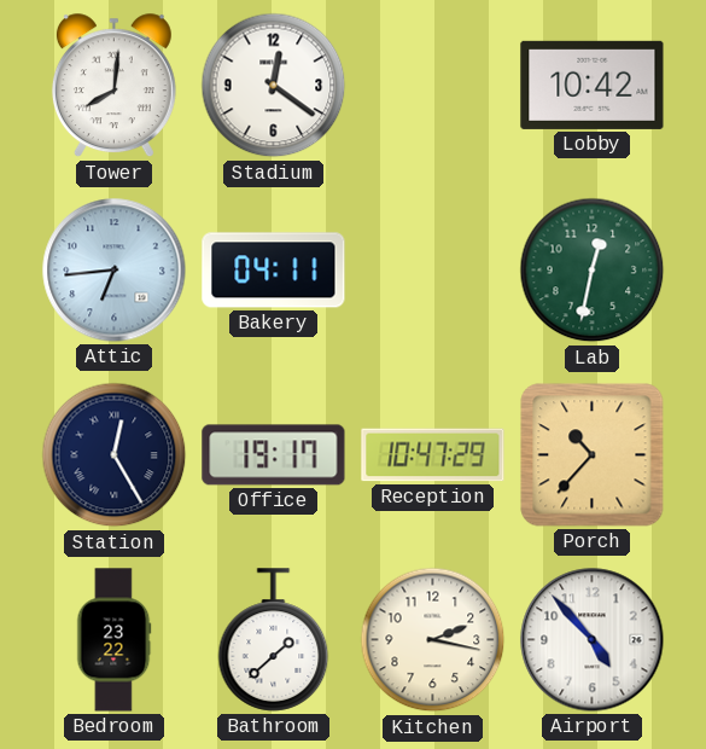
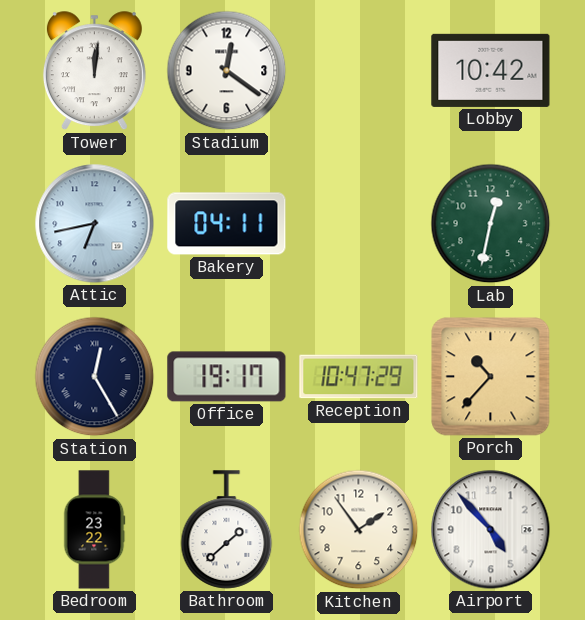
Tower: 8:01 -> 12:01
Attic: 6:44 -> 6:43
Kitchen: 2:17 -> 1:54
